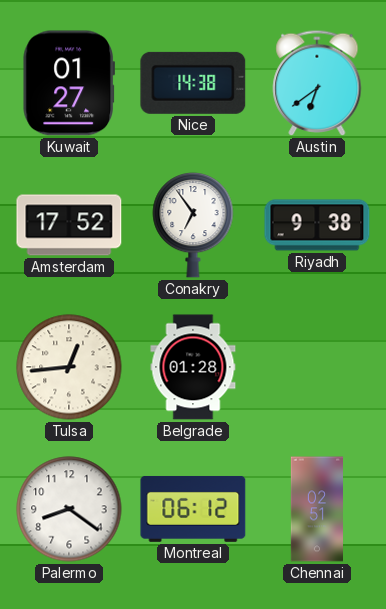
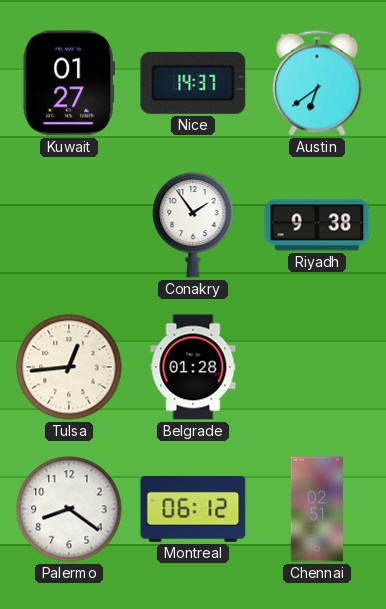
Nice: 14:38 -> 14:37
Amsterdam: 17:52 -> none
Conakry: 6:54 -> 1:54
